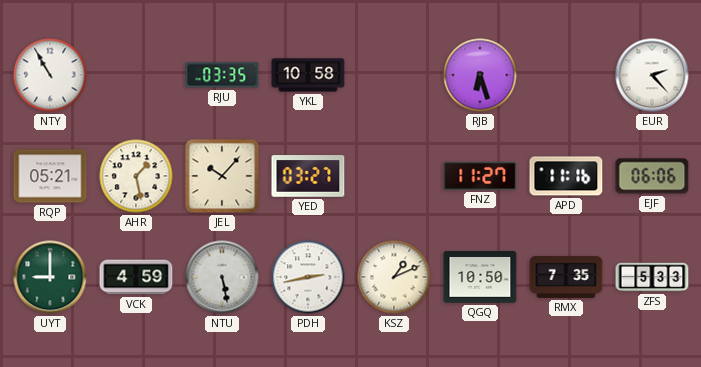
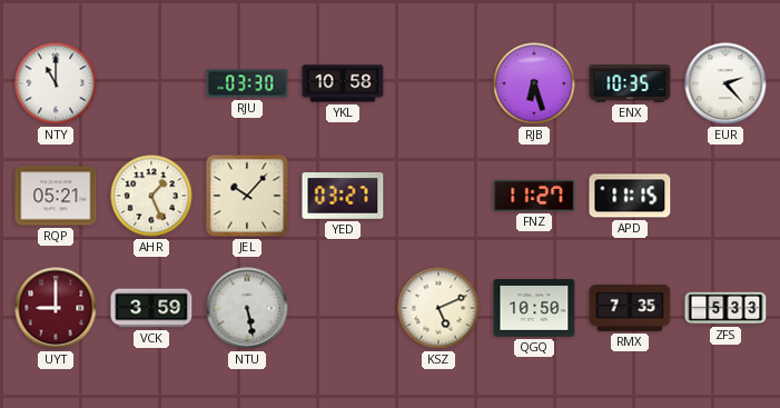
NTY: 10:55 -> 11:00
RJU: 03:35 -> 03:30
ENX: none -> 10:35
AHR: 1:28 -> 1:26
APD: 11:16 -> 11:15
EJF: 06:06 -> none
UYT dial: green -> burgundy
VCK: 4:59 -> 3:59
PDH: 2:43 -> none
KSZ: 1:11 -> 5:11
